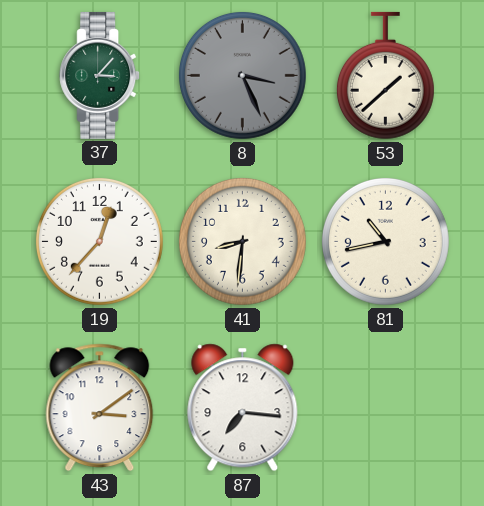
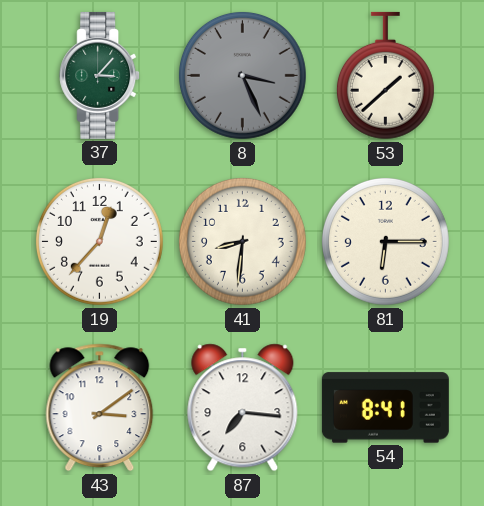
81: 10:43 -> 6:15
54: none -> 8:41
